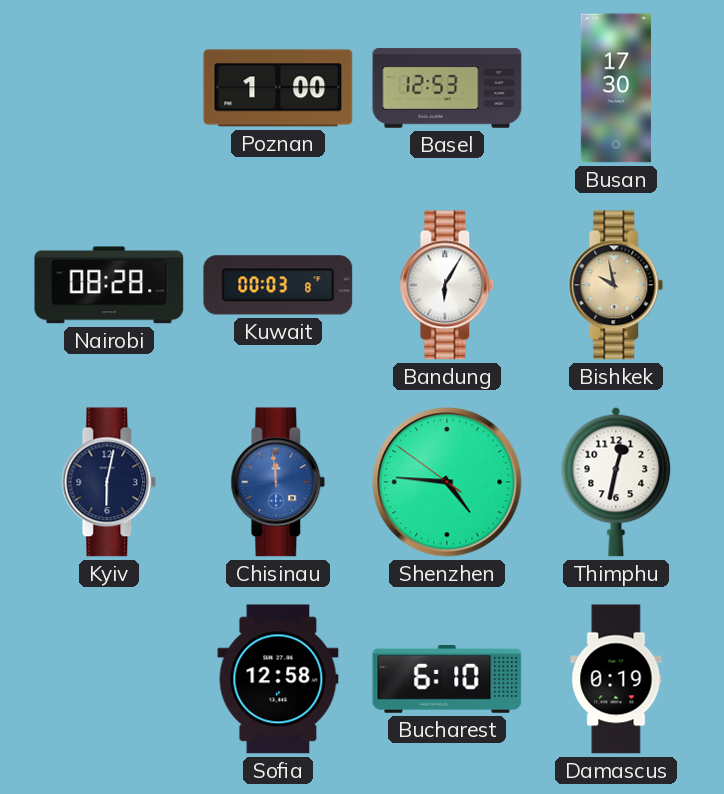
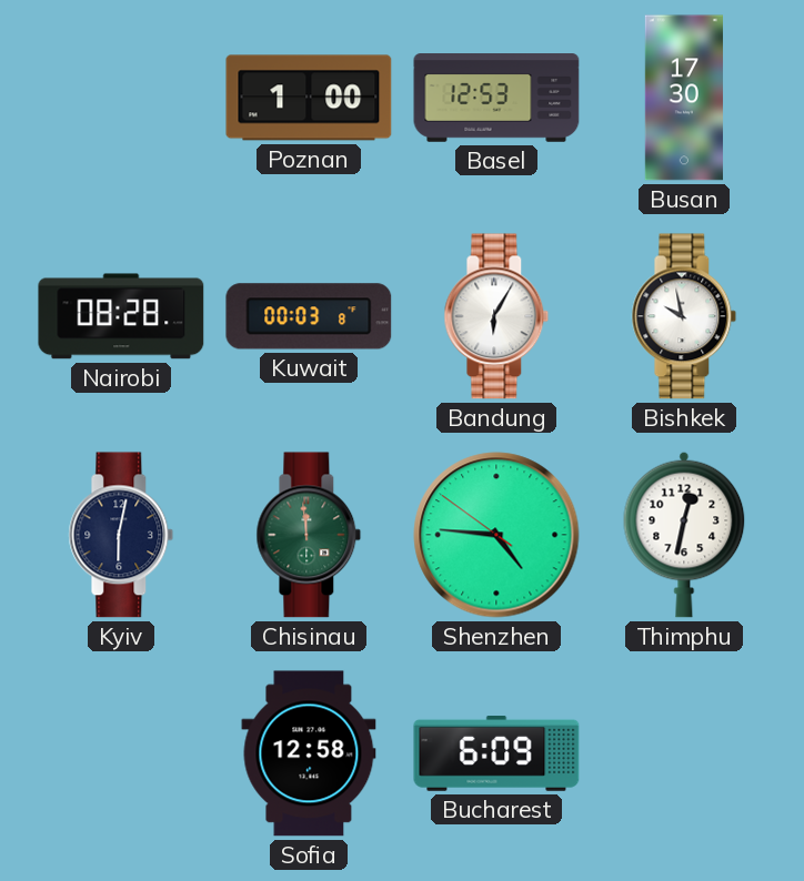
Bishkek dial: champagne -> white
Chisinau dial: blue -> green
Bucharest: 6:10 -> 6:09
Damascus: 0:19 -> none
